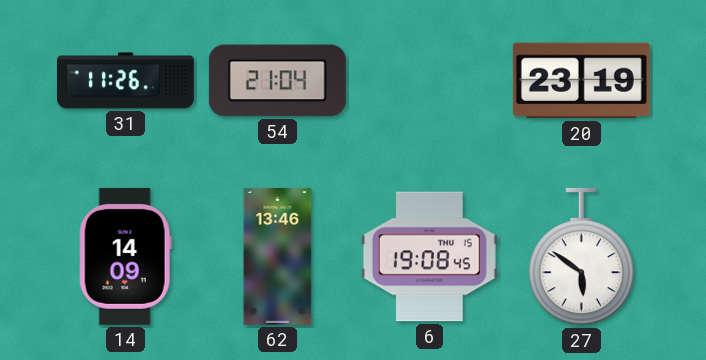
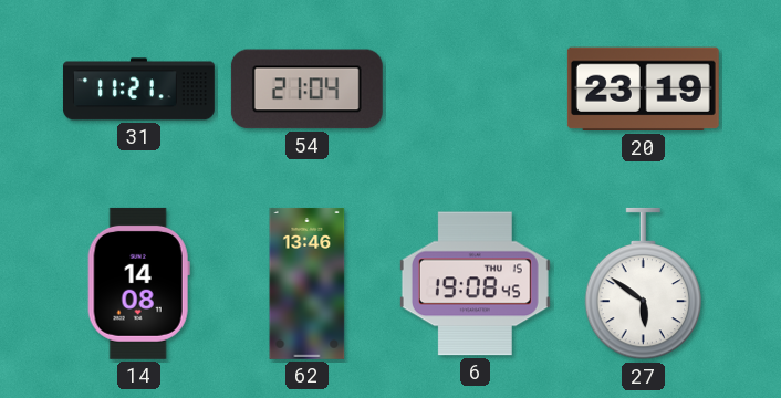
31: 11:26 -> 11:21
14: 14:09 -> 14:08
